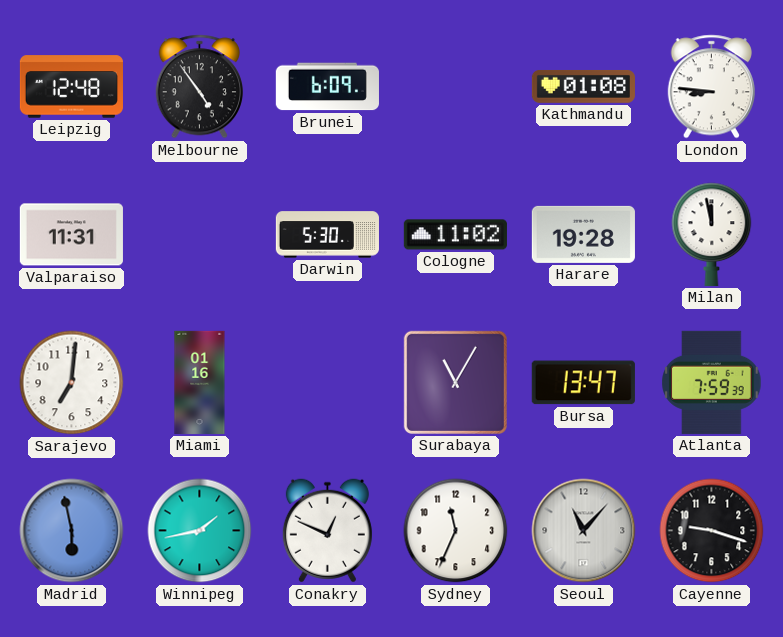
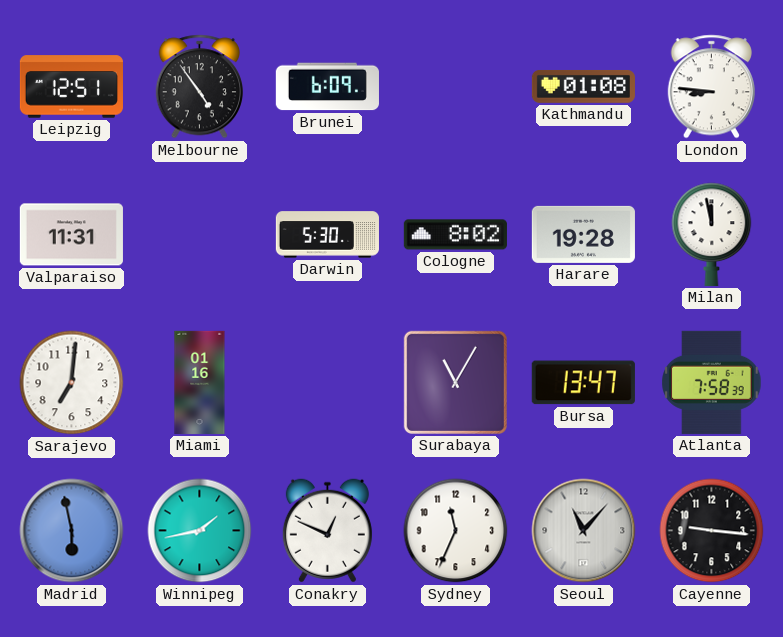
Leipzig: 12:48 -> 12:51
Cologne: 11:02 -> 8:02
Atlanta: 7:59 -> 7:58
Cayenne: 9:18 -> 9:16
